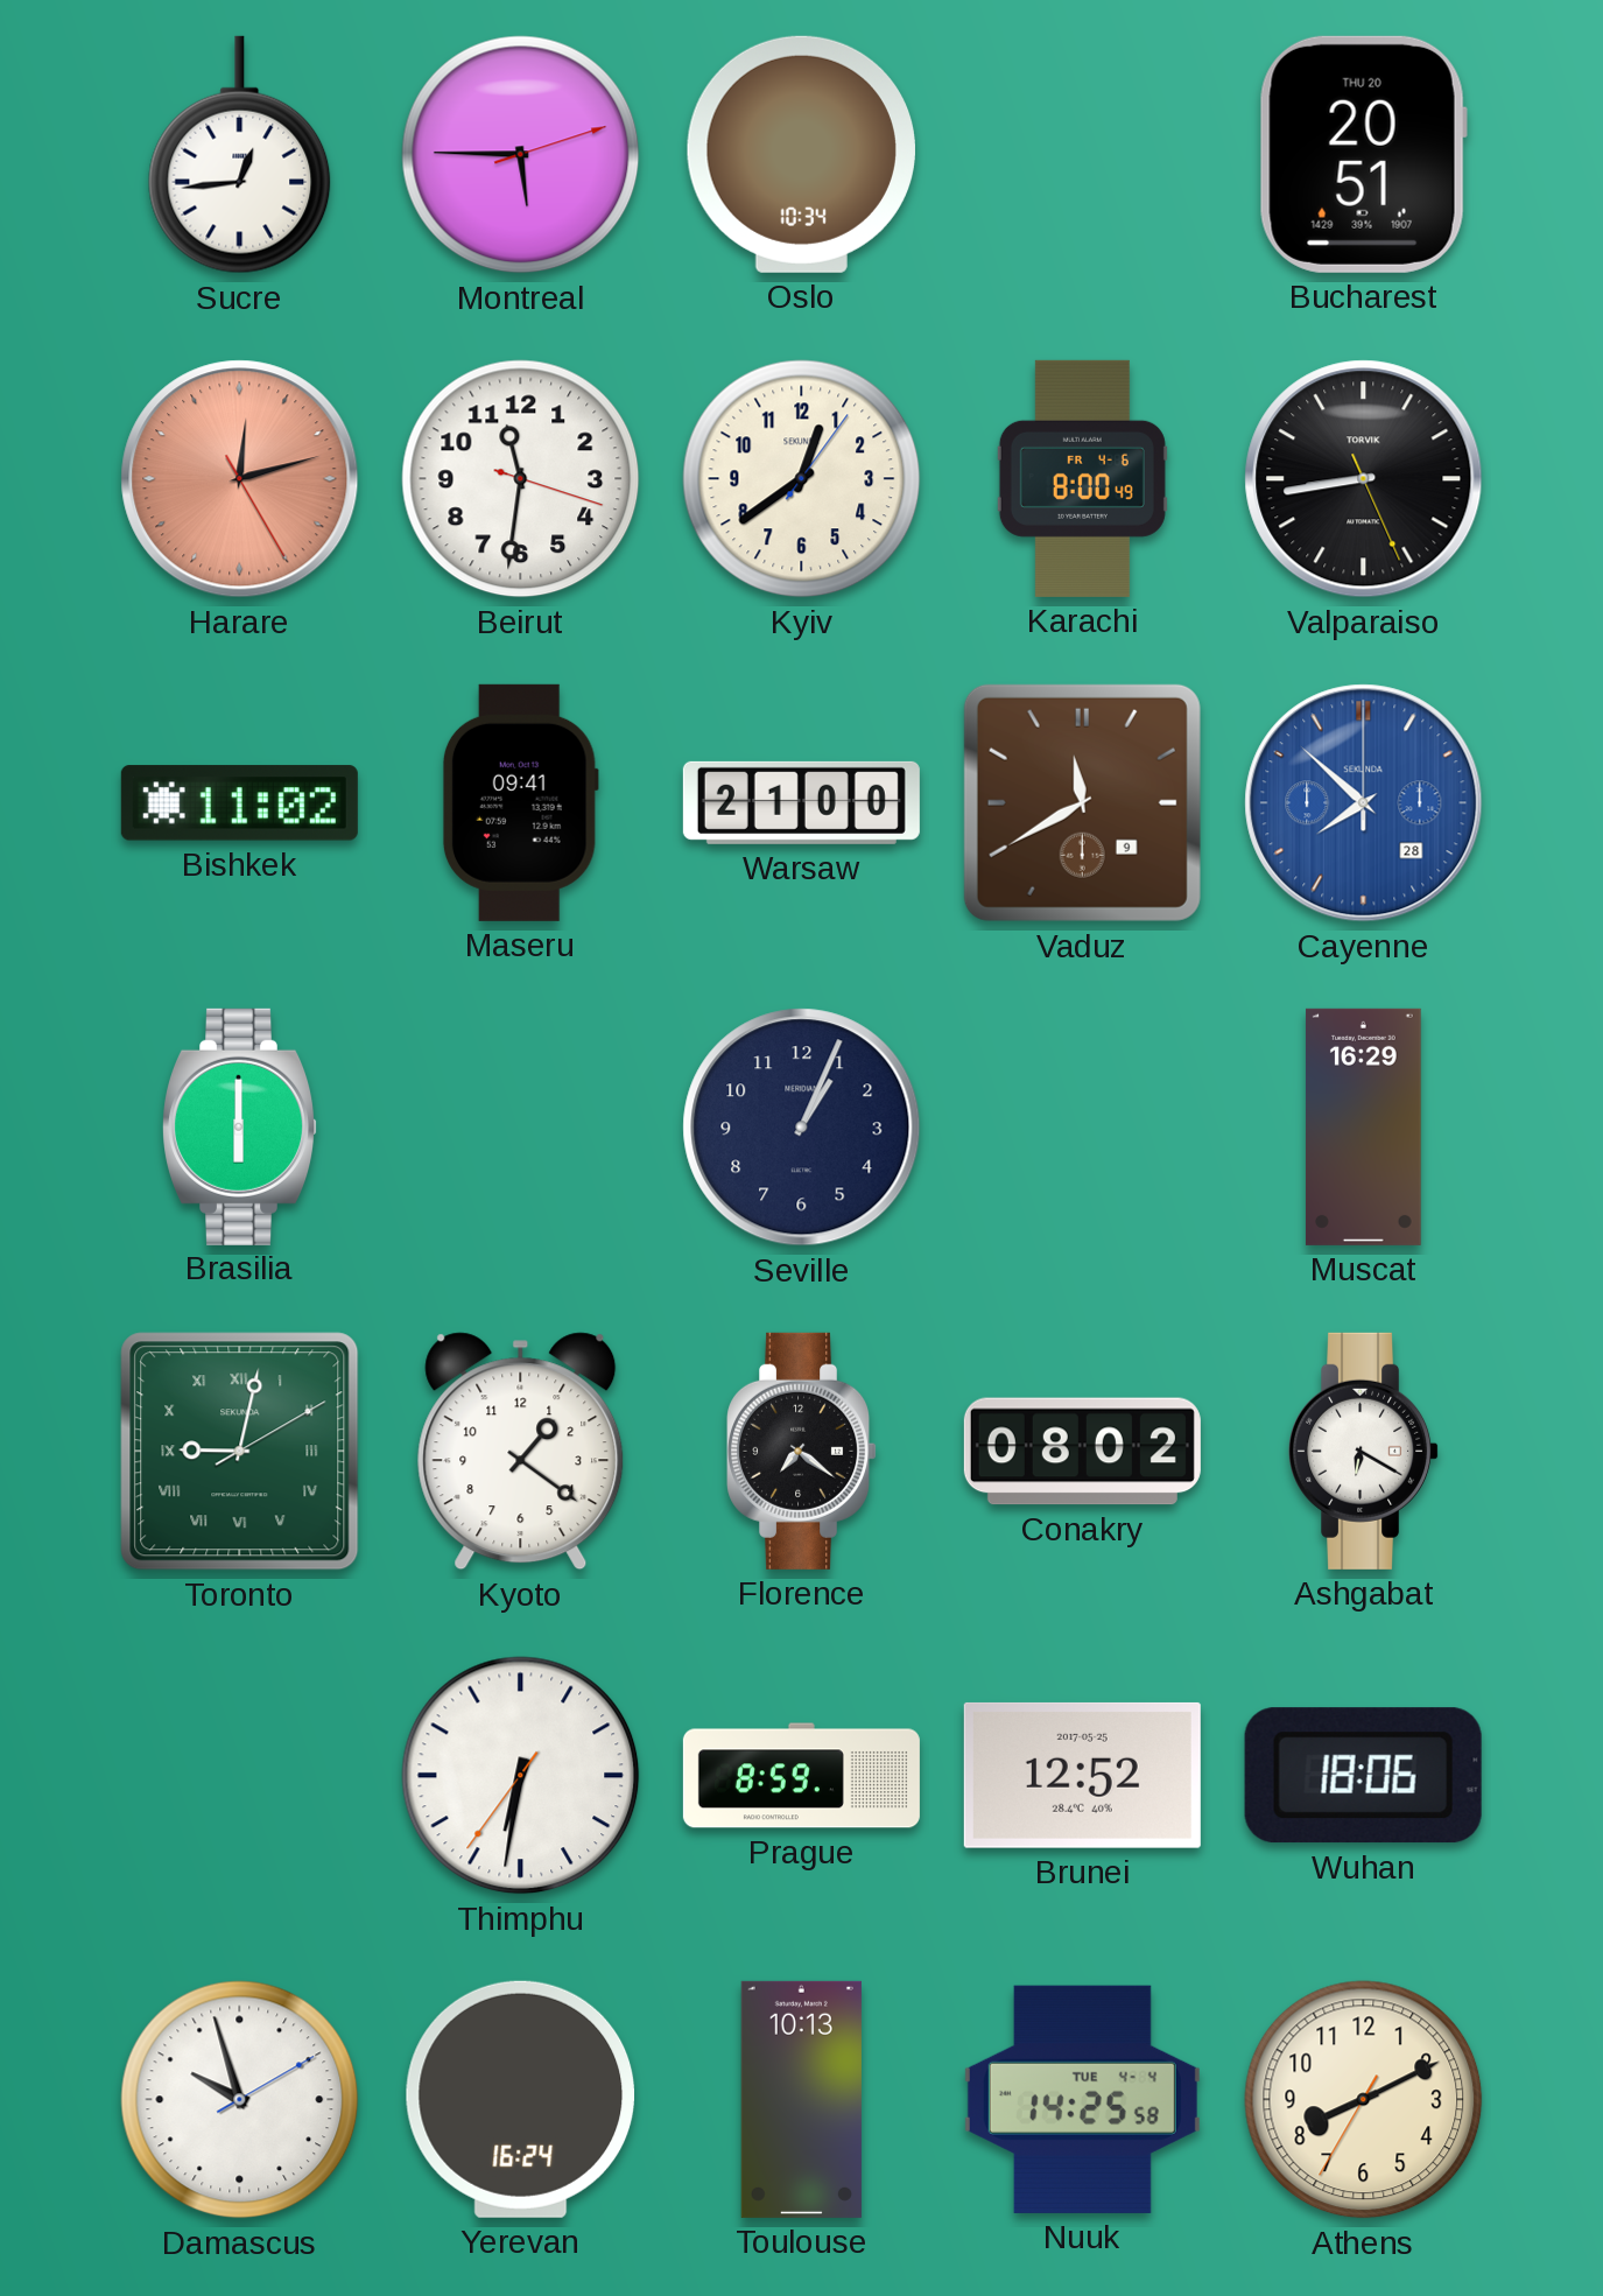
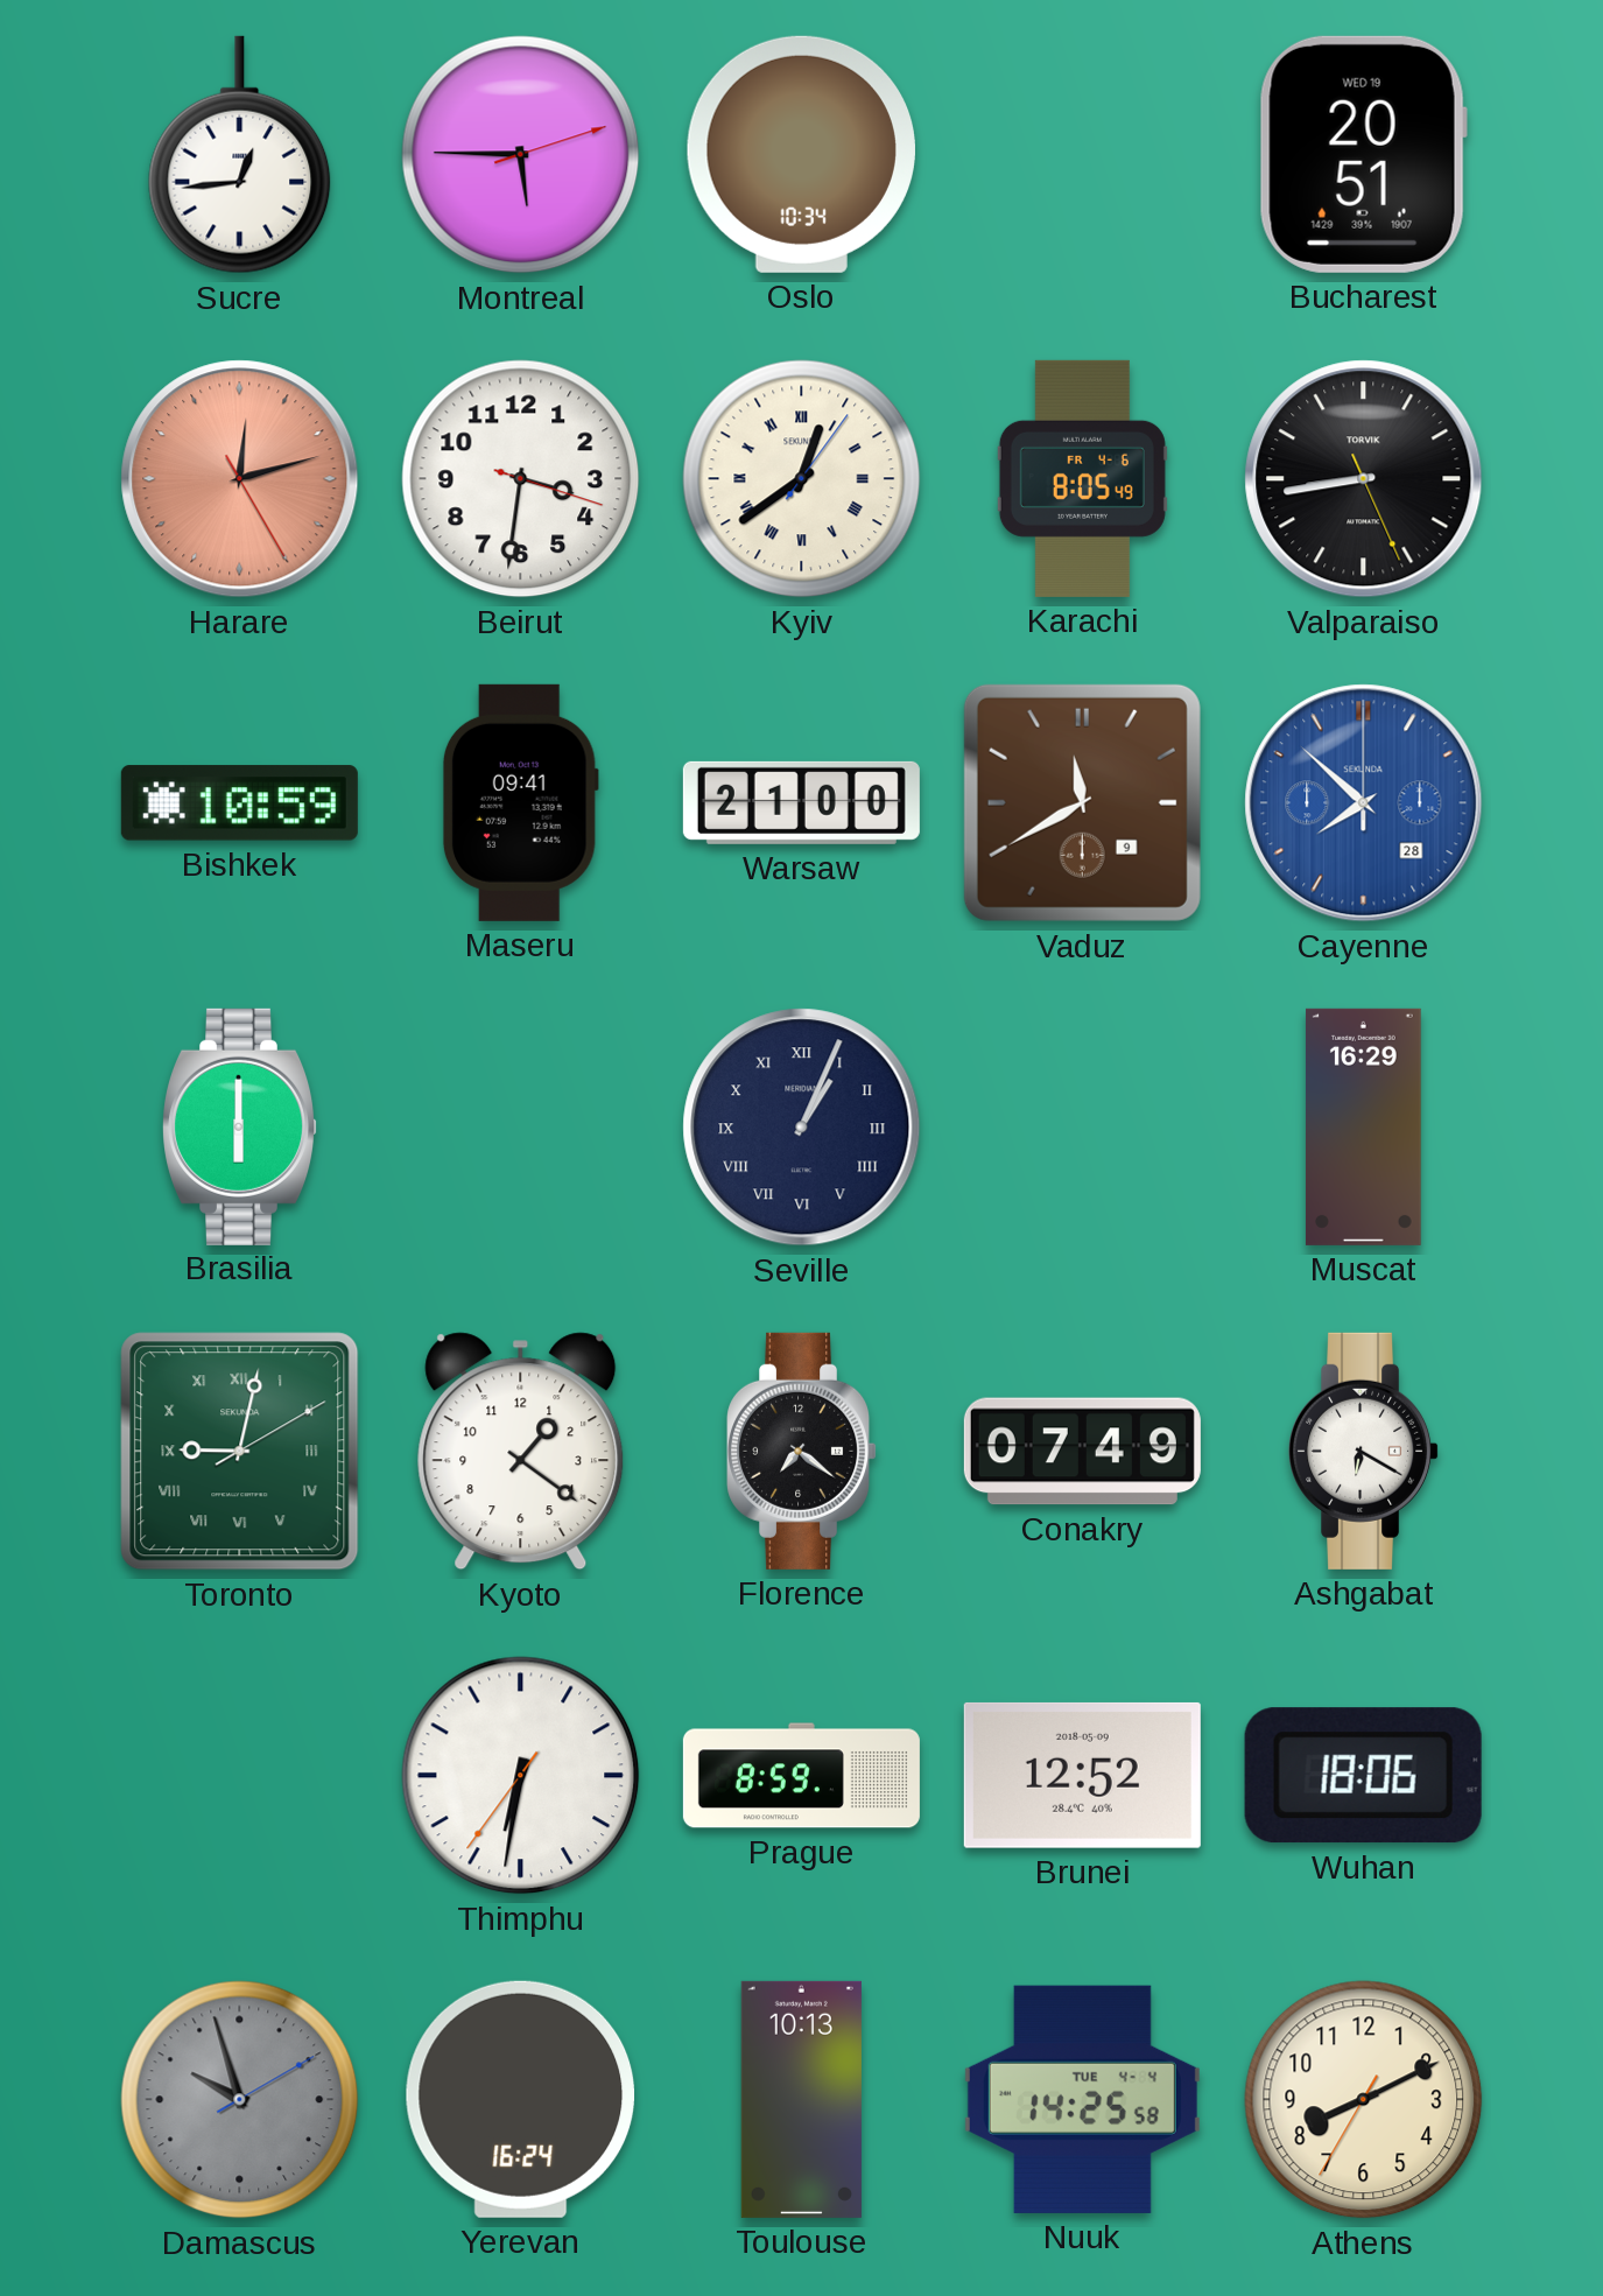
Bucharest date: THU 20 -> WED 19
Beirut: 11:31 -> 3:31
Kyiv numerals: Arabic -> Roman
Karachi: 8:00 -> 8:05
Bishkek: 11:02 -> 10:59
Seville numerals: Arabic -> Roman
Conakry: 08:02 -> 07:49
Brunei date: 2017-05-25 -> 2018-05-09
Damascus dial: white -> grey
